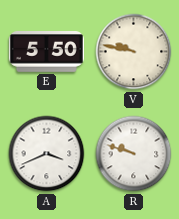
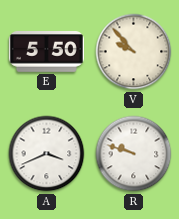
V: 9:47 -> 9:53
